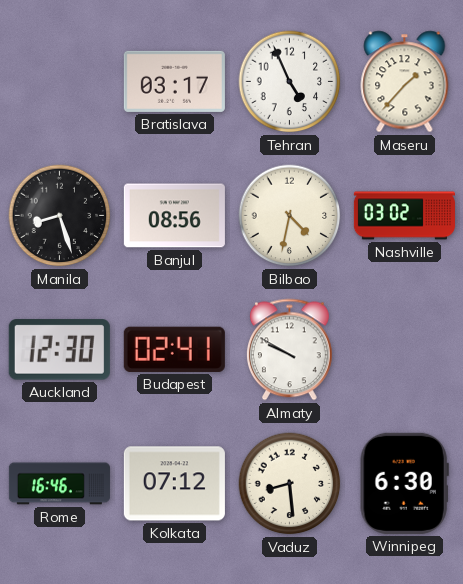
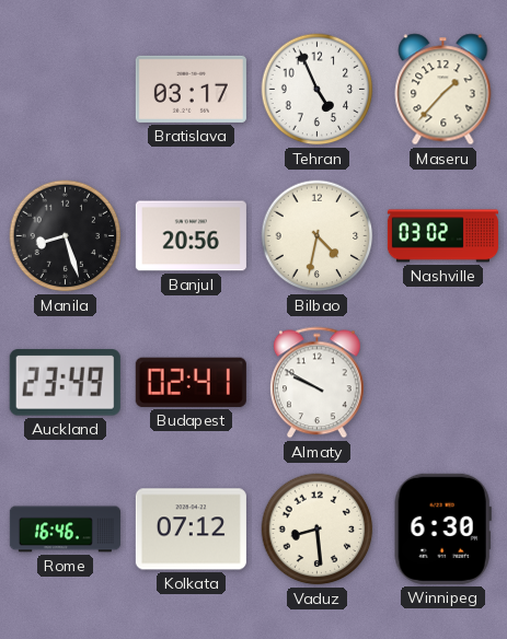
Banjul: 08:56 -> 20:56
Auckland: 12:30 -> 23:49
